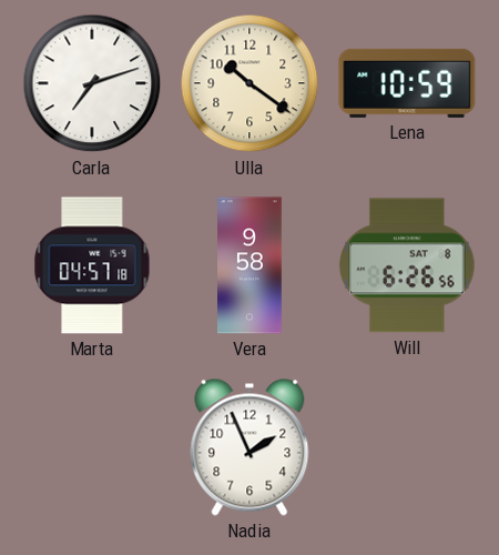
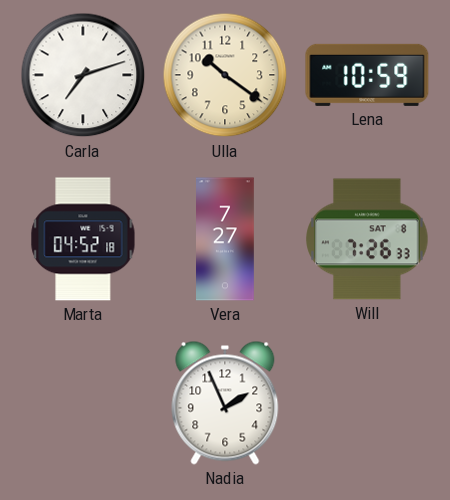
Marta: 04:57 -> 04:52
Vera: 9:58 -> 7:27
Will: 6:26 -> 7:26
